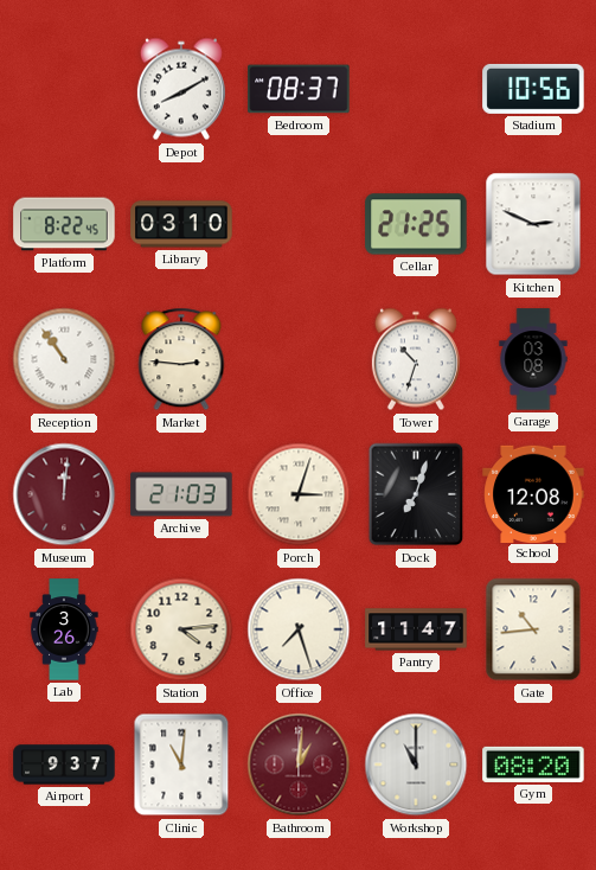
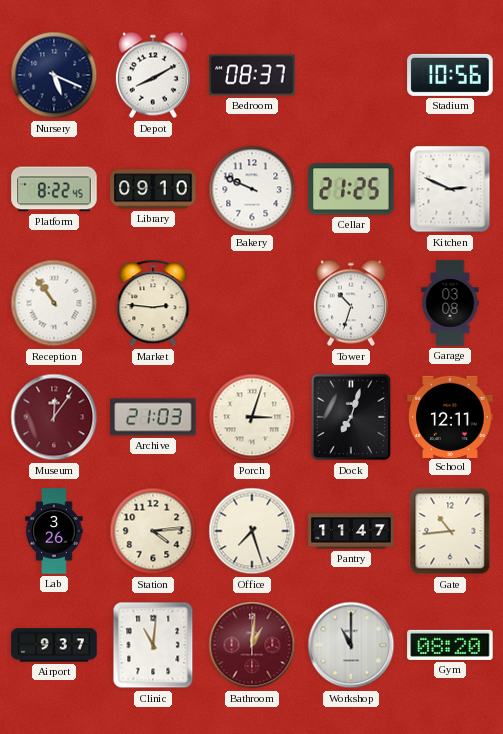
Nursery: none -> 5:19
Library: 03:10 -> 09:10
Bakery: none -> 9:49
Museum: 12:01 -> 12:06
School: 12:08 -> 12:11
